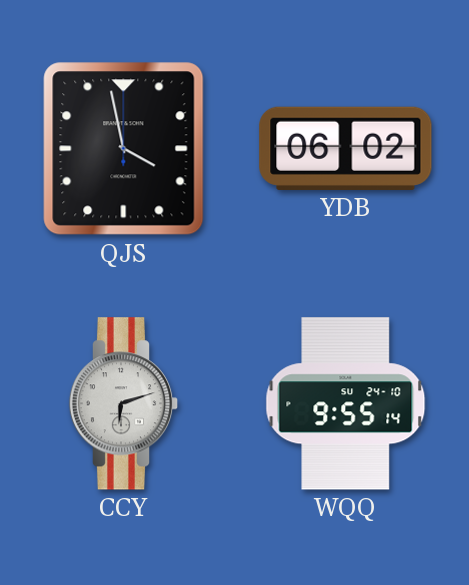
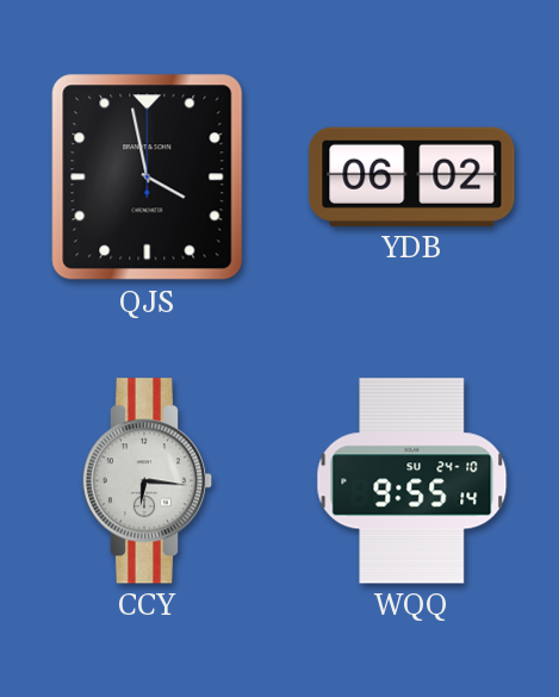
CCY: 6:12 -> 6:16
